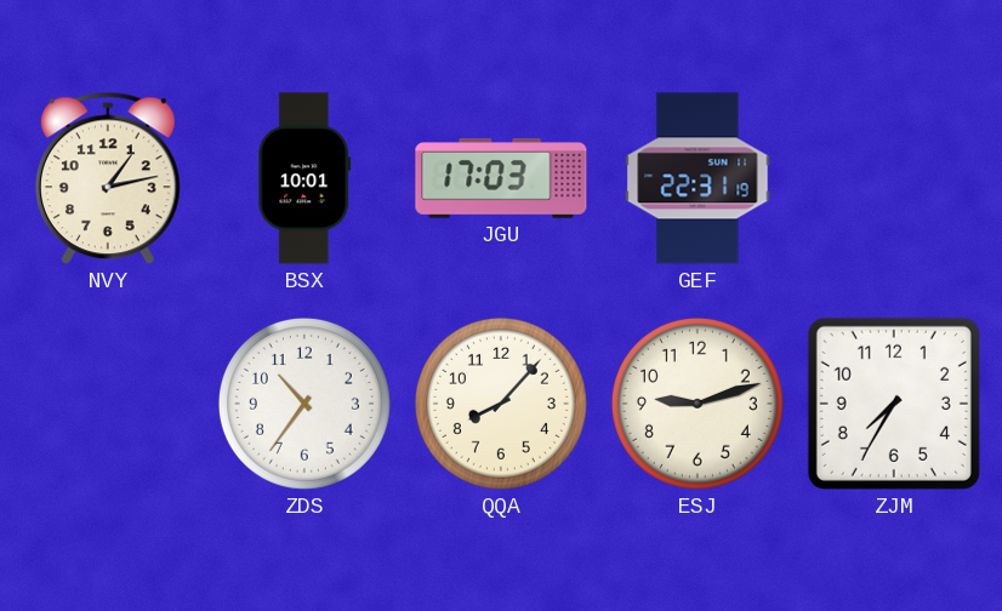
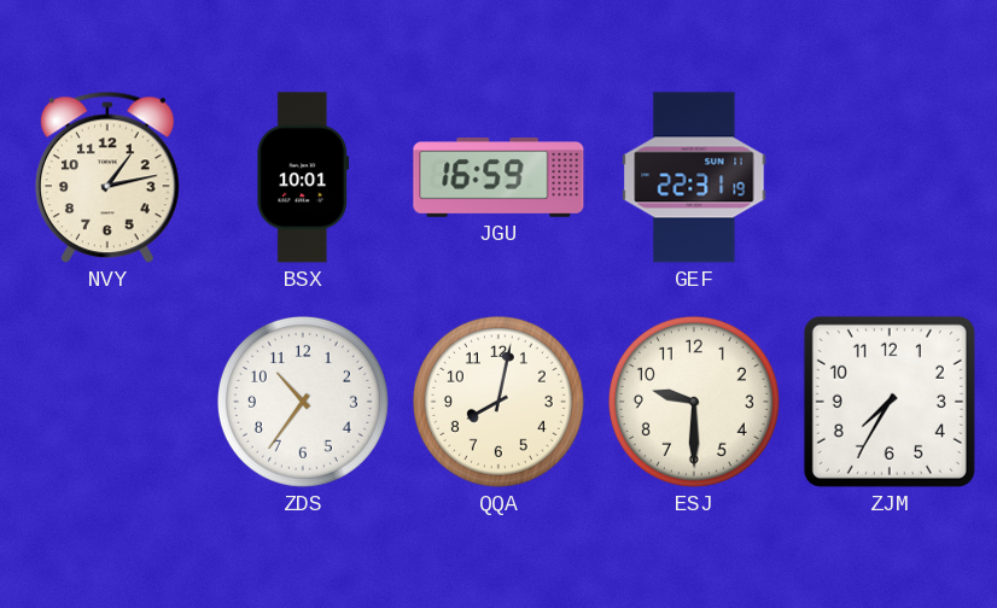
JGU: 17:03 -> 16:59
QQA: 8:07 -> 8:02
ESJ: 9:12 -> 9:30
